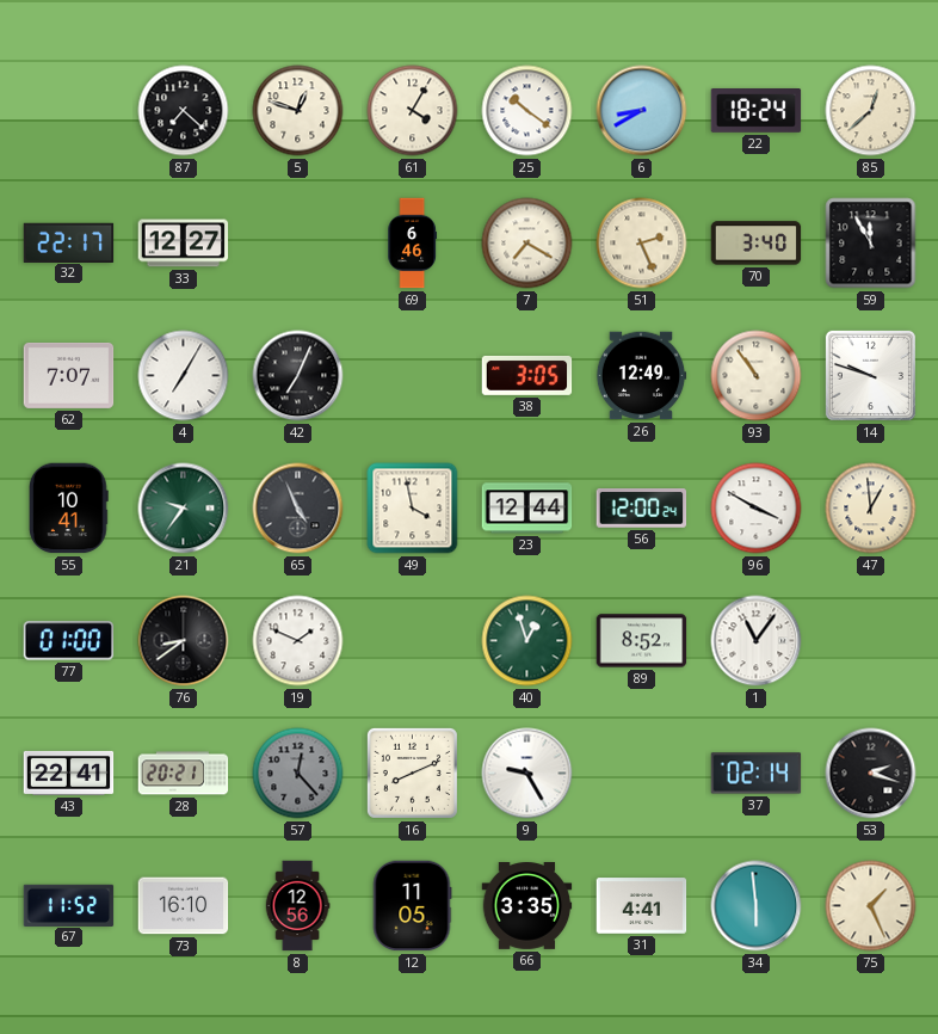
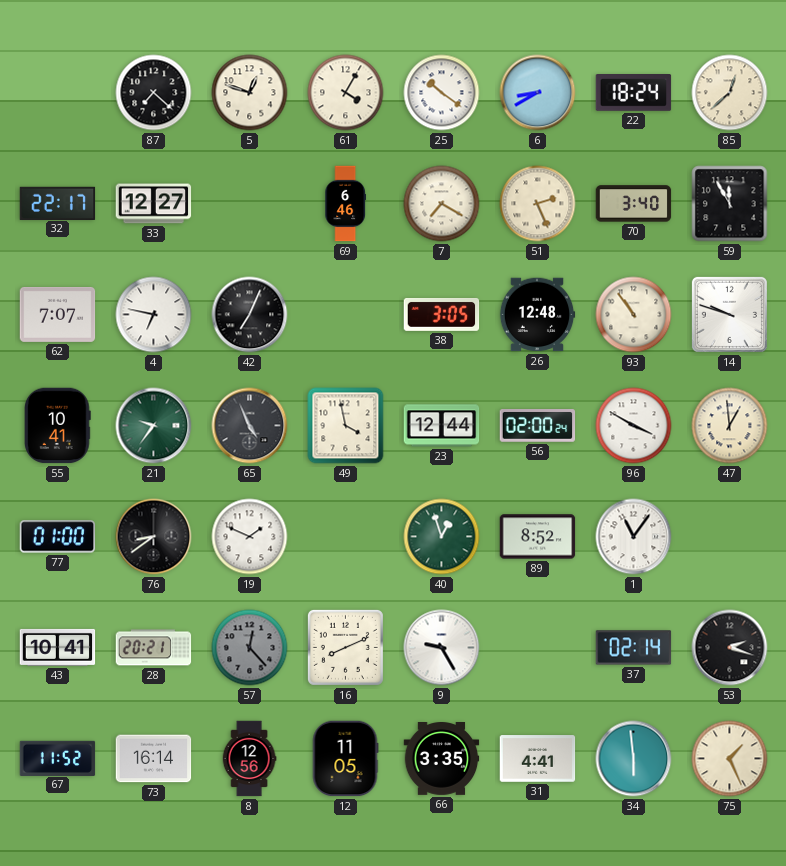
4: 7:05 -> 6:47
26: 12:49 -> 12:48
56: 12:00 -> 02:00
43: 22:41 -> 10:41
73: 16:10 -> 16:14
